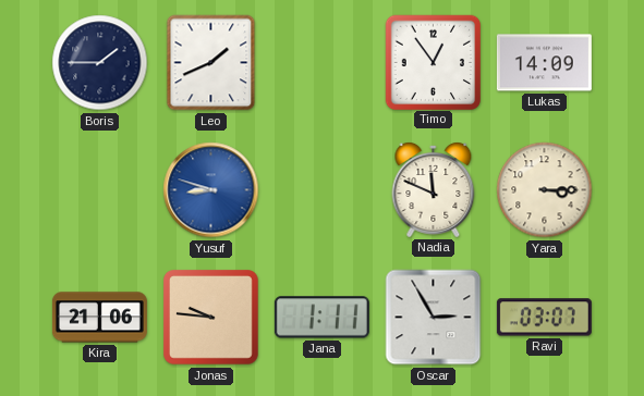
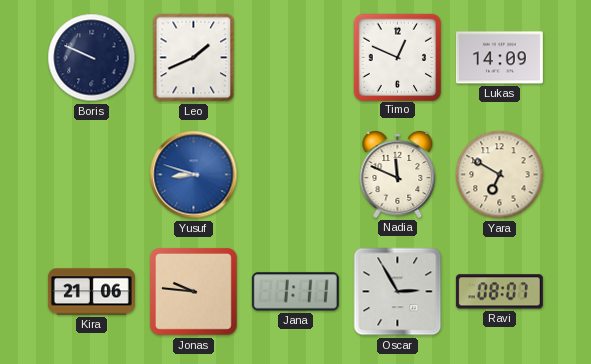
Boris: 1:45 -> 9:49
Timo: 12:54 -> 12:49
Yara: 3:15 -> 6:50
Ravi: 03:07 -> 08:07
